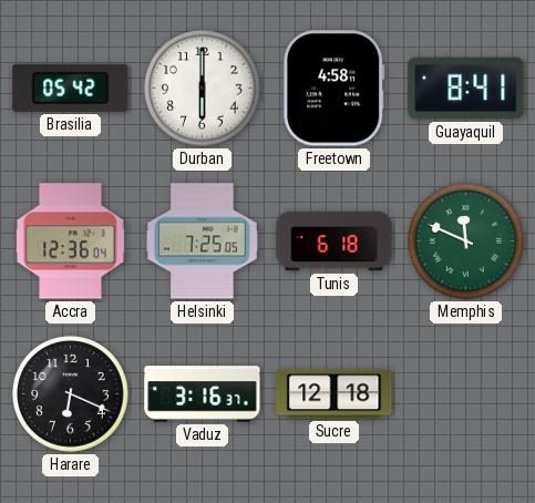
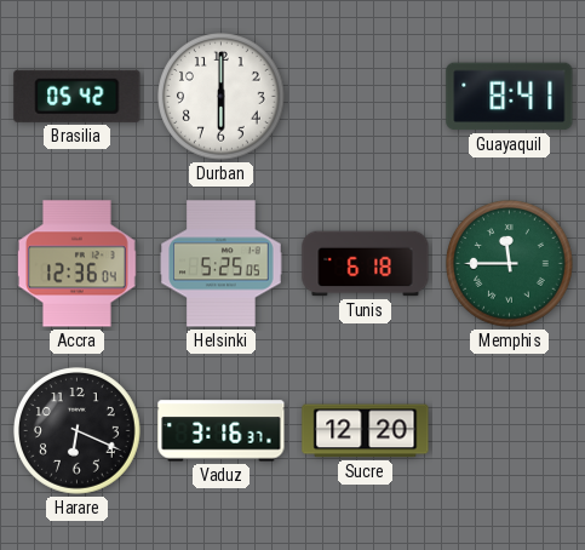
Freetown: 4:58 -> none
Helsinki: 7:25 -> 5:25
Memphis: 11:49 -> 11:45
Sucre: 12:18 -> 12:20
